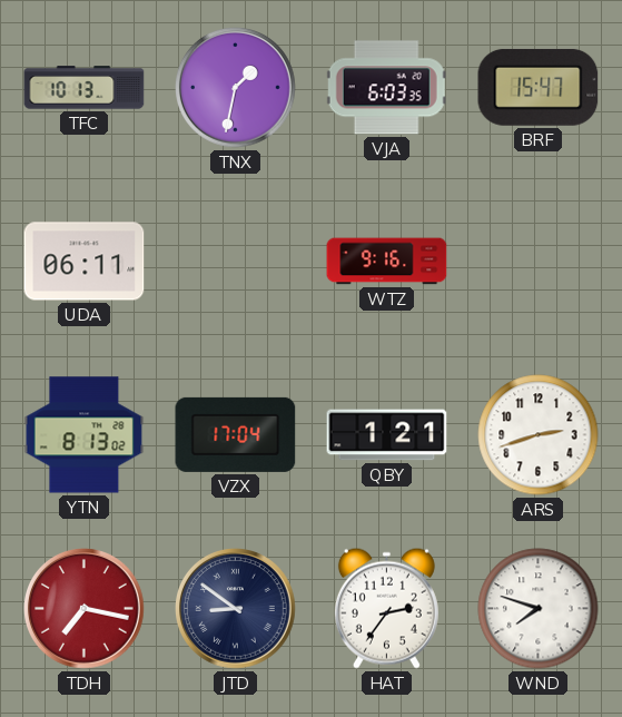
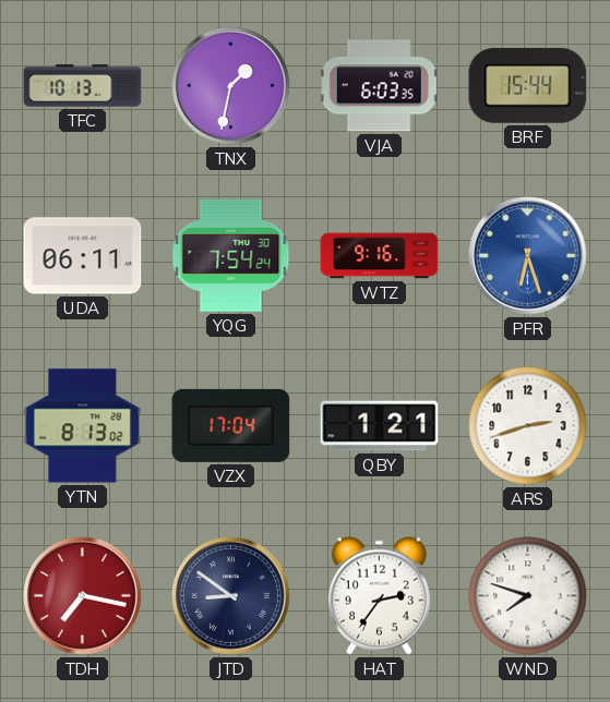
BRF: 15:47 -> 15:44
YQG: none -> 7:54
PFR: none -> 6:27
